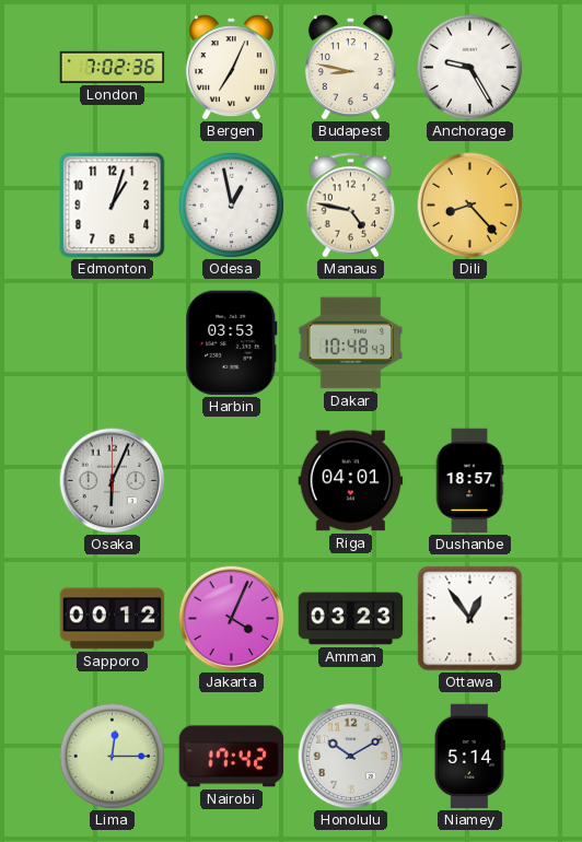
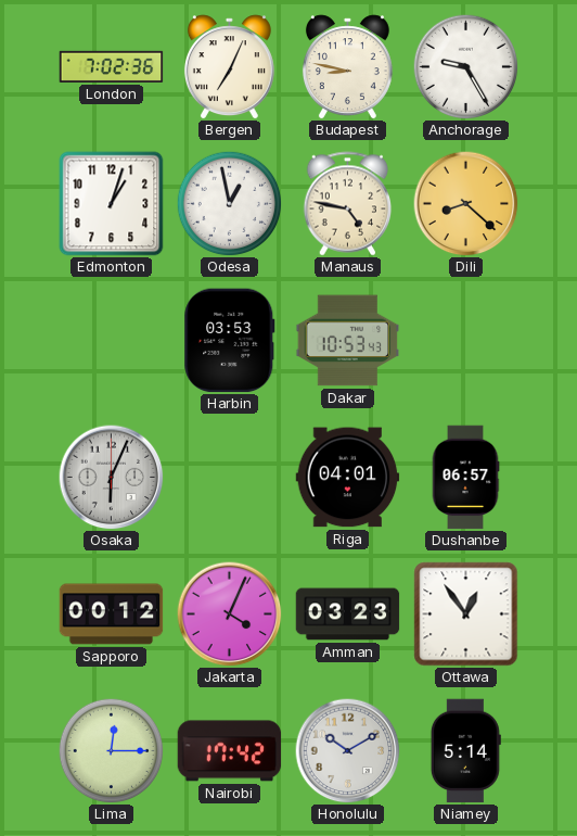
Dili: 8:23 -> 8:22
Dakar: 10:48 -> 10:53
Dushanbe: 18:57 -> 06:57
